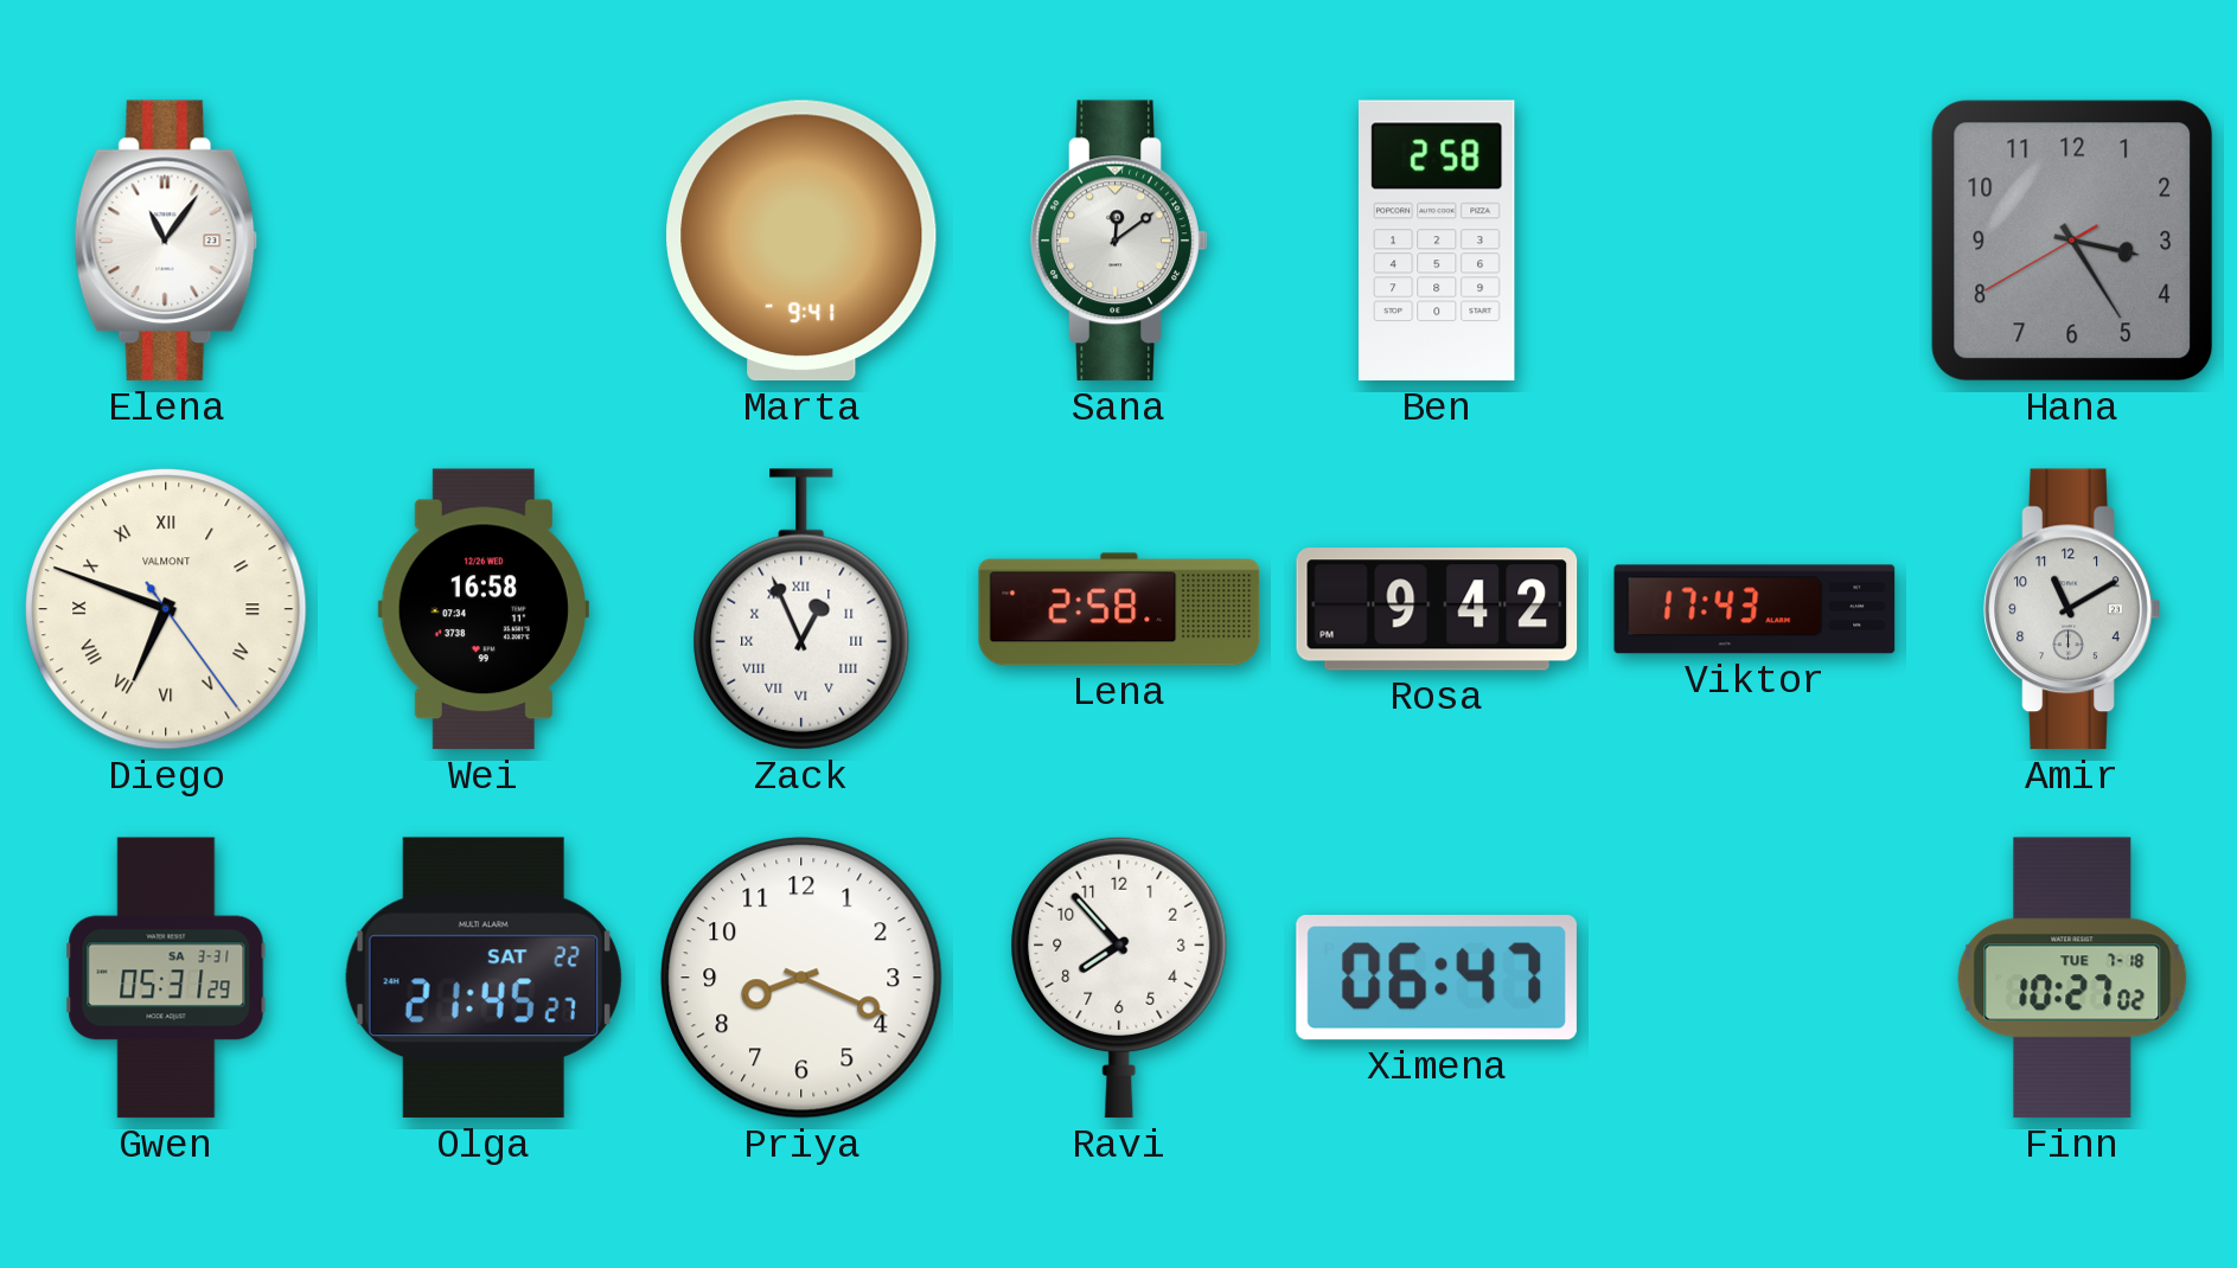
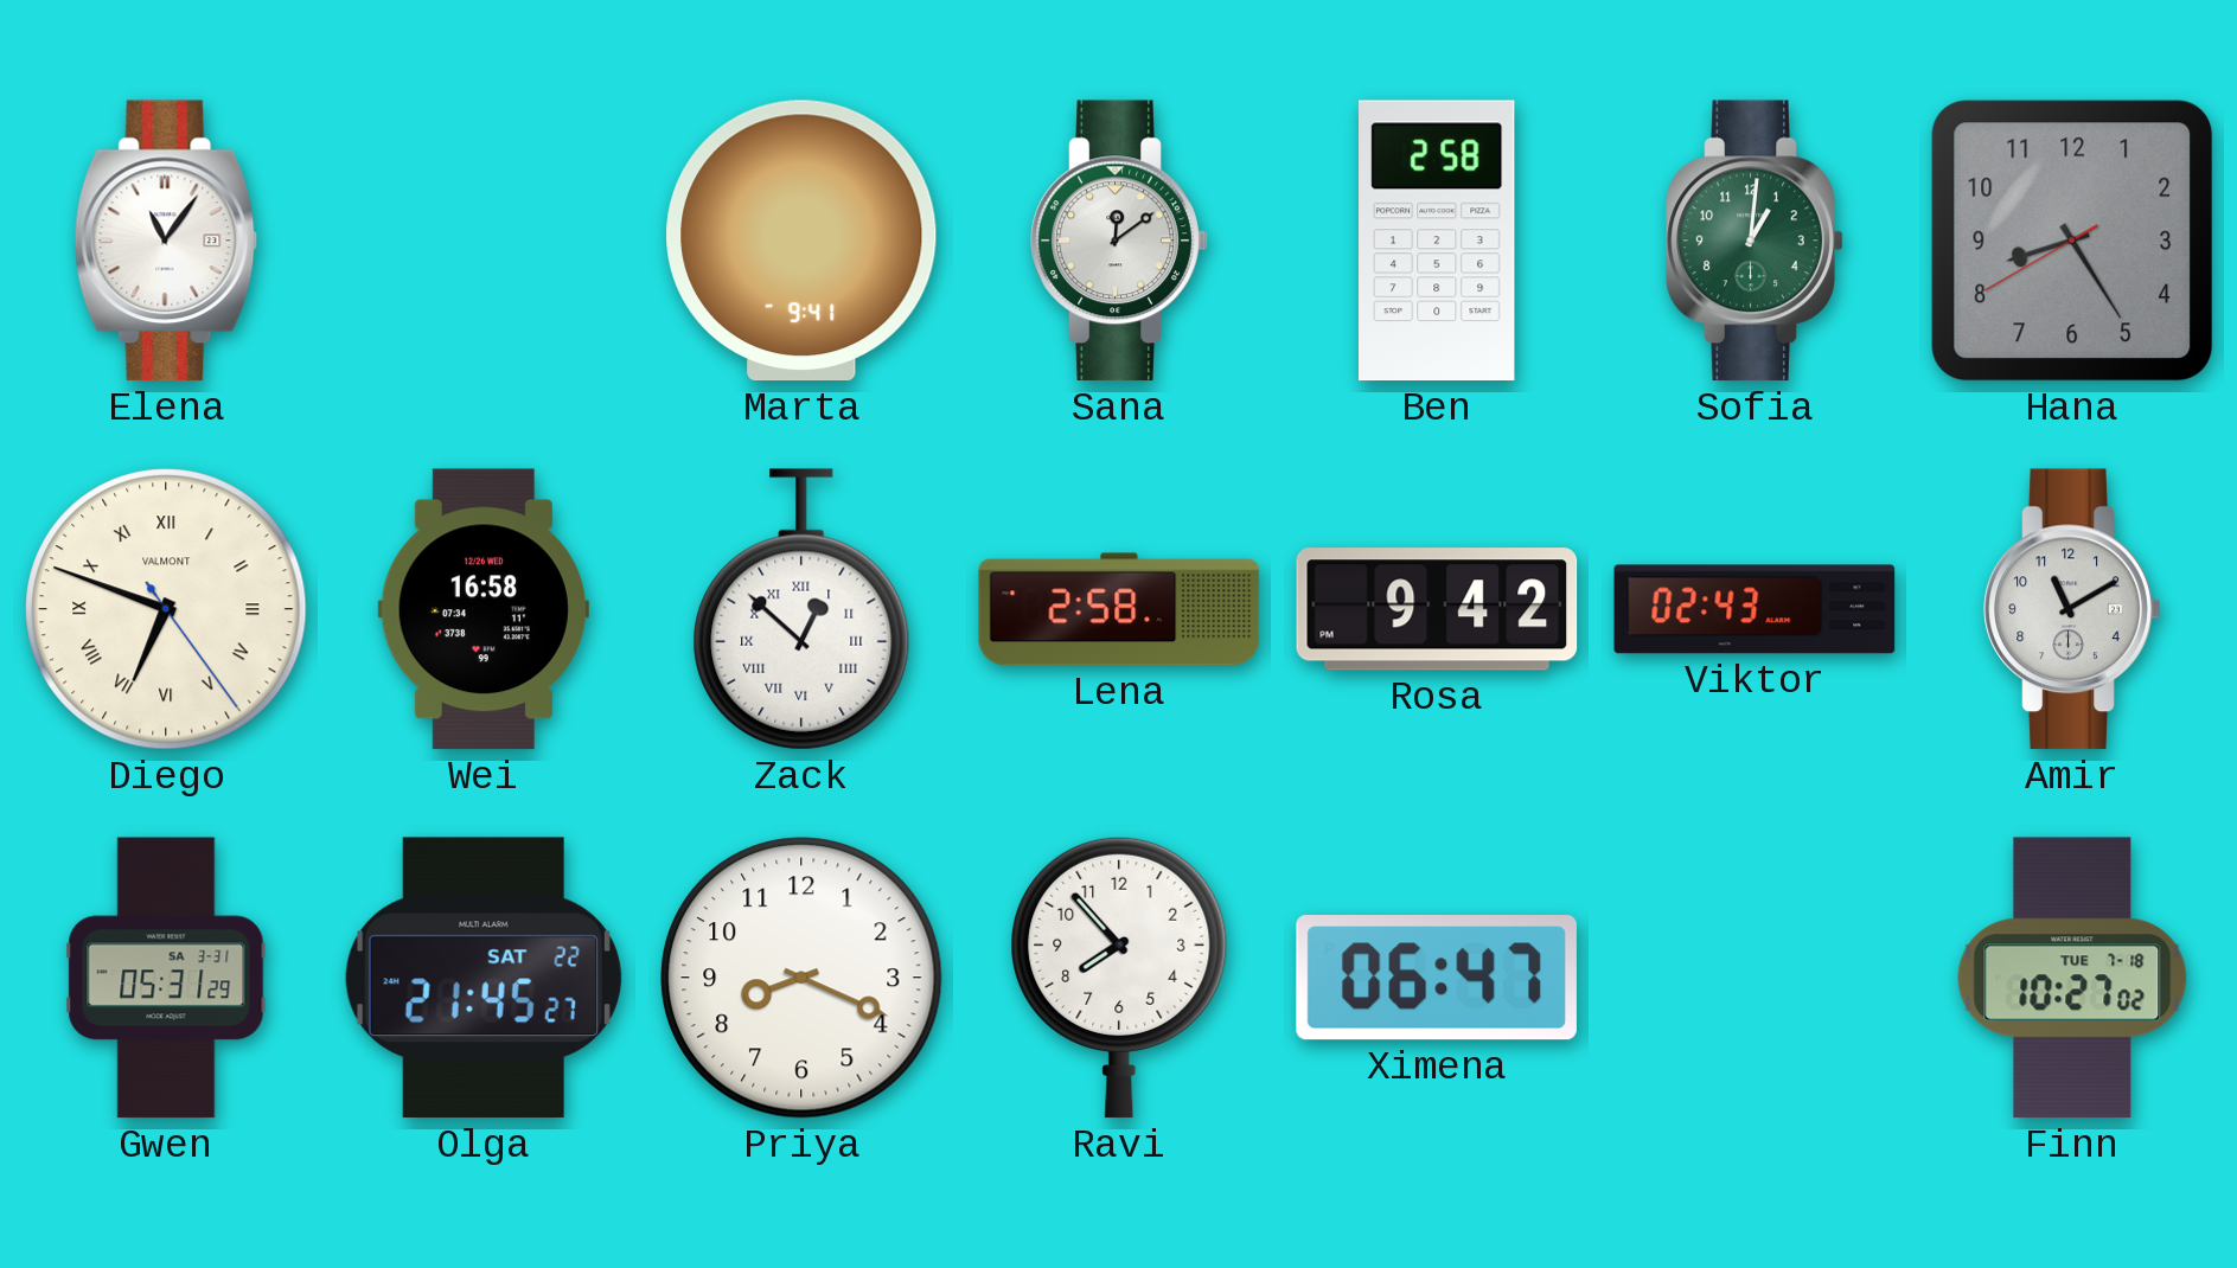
Sofia: none -> 1:01
Hana: 3:24 -> 8:24
Zack: 12:56 -> 12:52
Viktor: 17:43 -> 02:43
